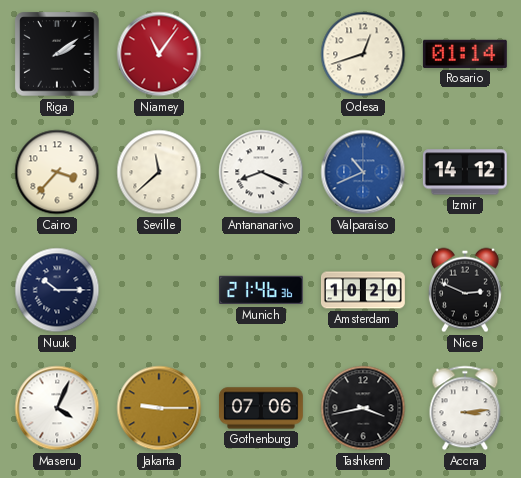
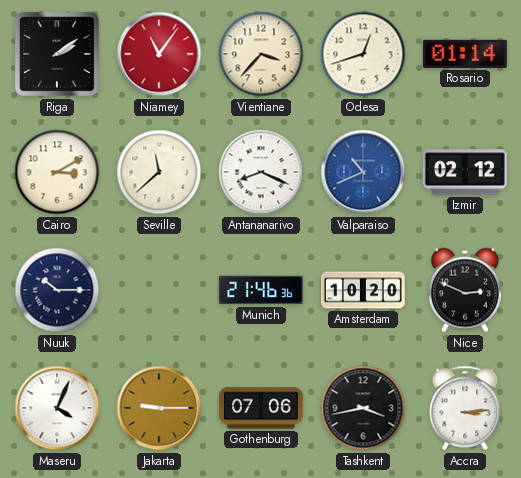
Vientiane: none -> 3:37
Cairo: 3:37 -> 3:10
Izmir: 14:12 -> 02:12
